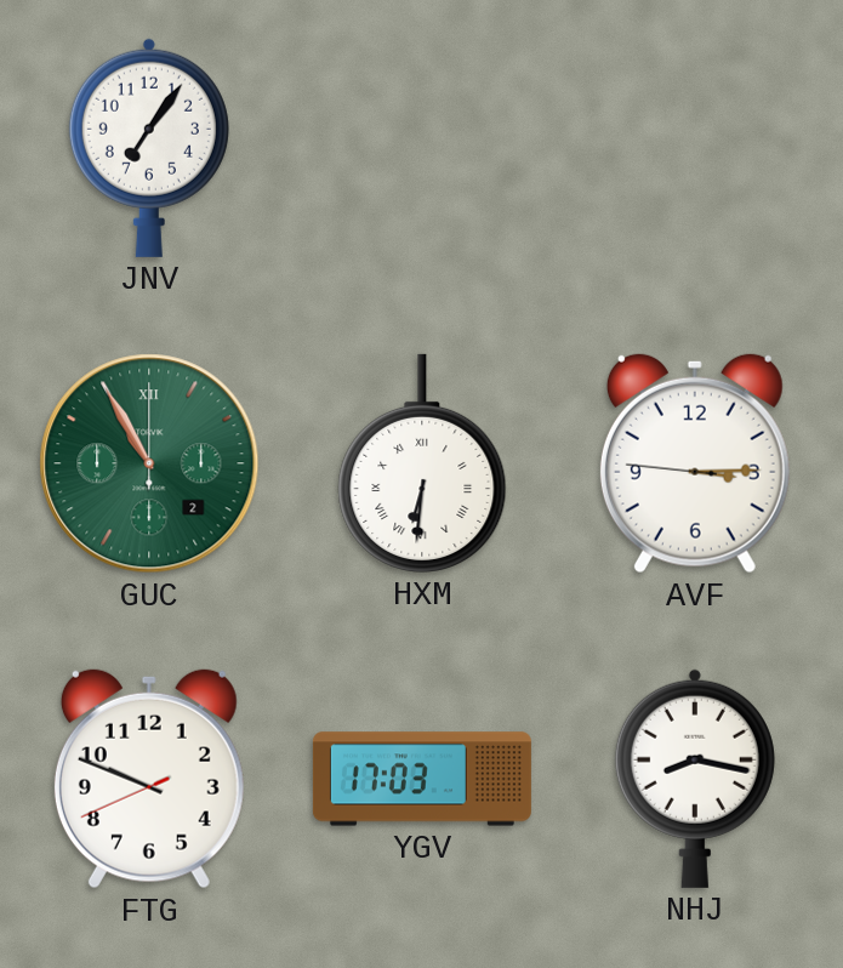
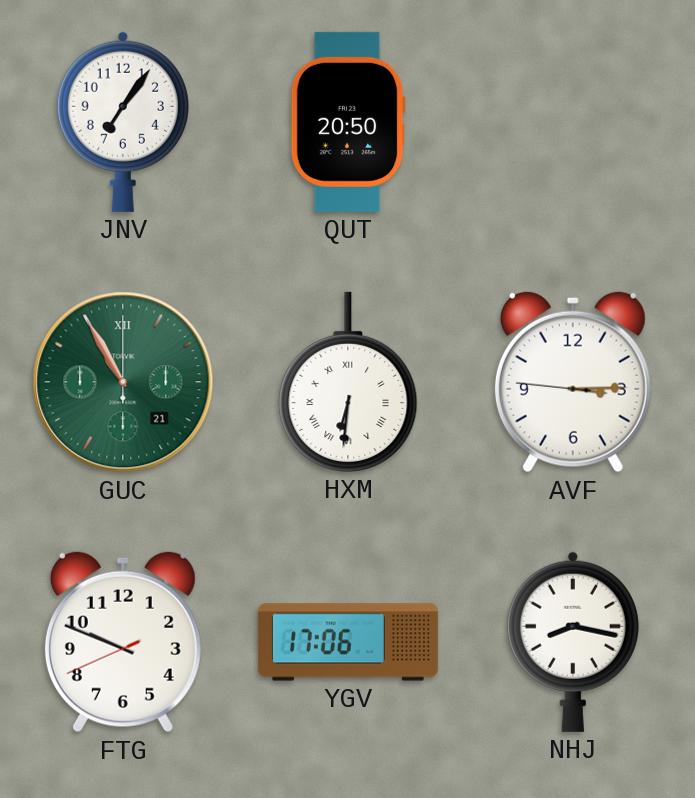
QUT: none -> 20:50
GUC date: 2 -> 21
YGV: 17:03 -> 17:06
